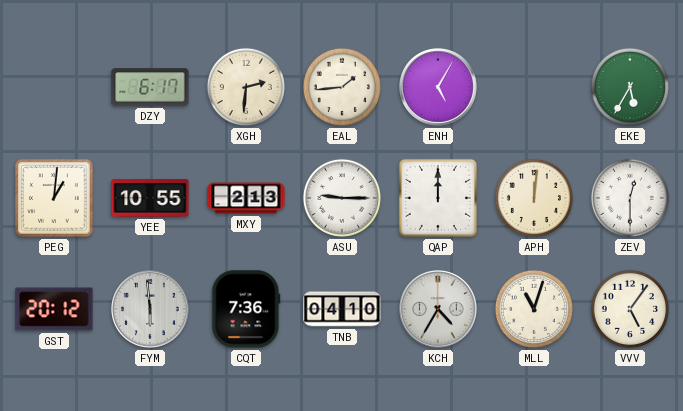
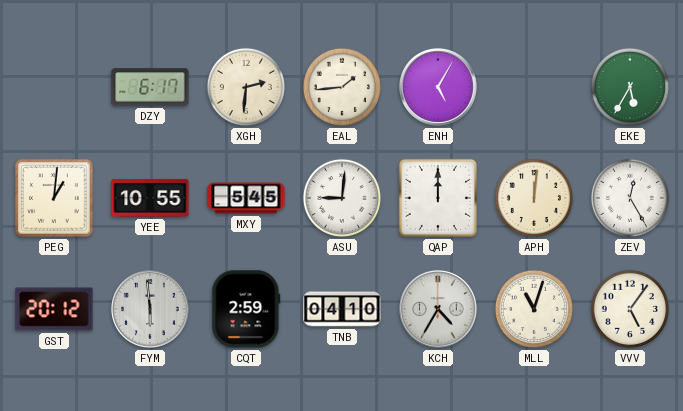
MXY: 2:13 -> 5:45
ASU: 9:15 -> 9:01
ZEV: 12:30 -> 12:25
CQT: 7:36 -> 2:59
